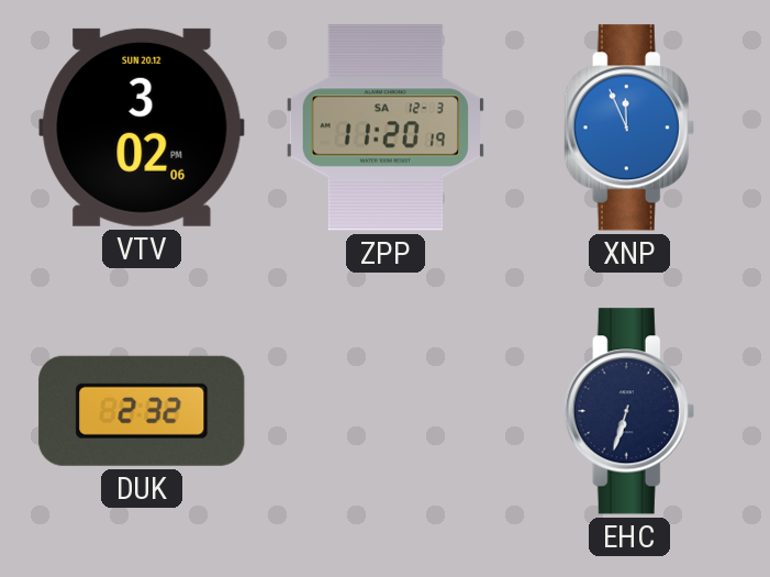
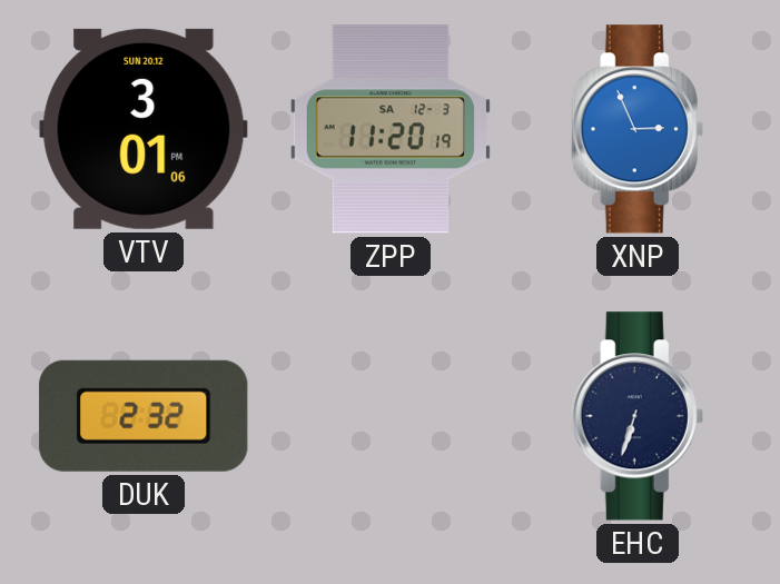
VTV: 3:02 -> 3:01
XNP: 11:56 -> 2:56
